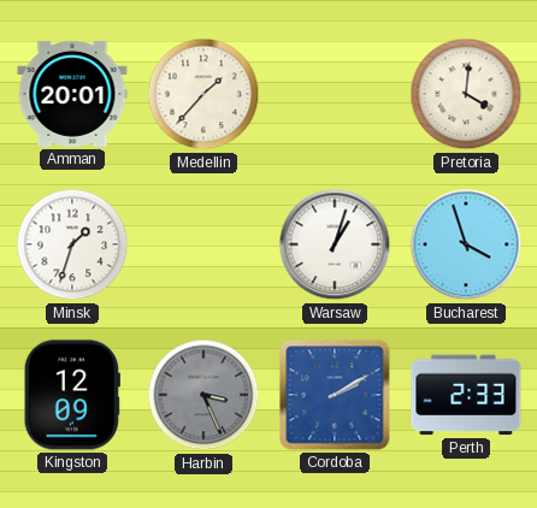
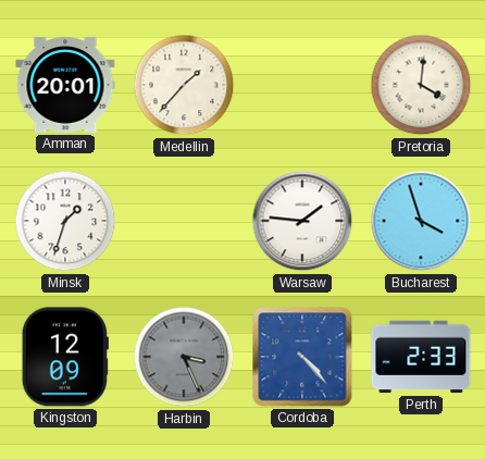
Warsaw: 1:03 -> 1:46
Cordoba: 2:10 -> 4:23
